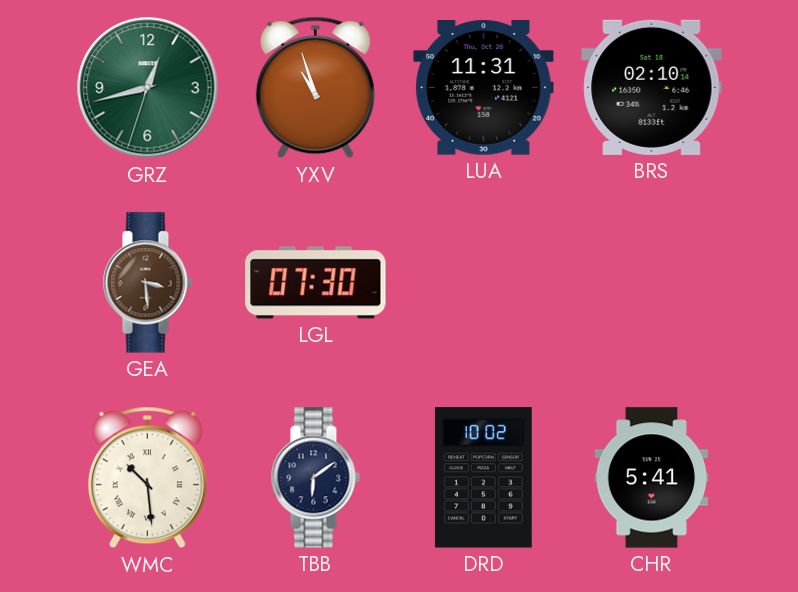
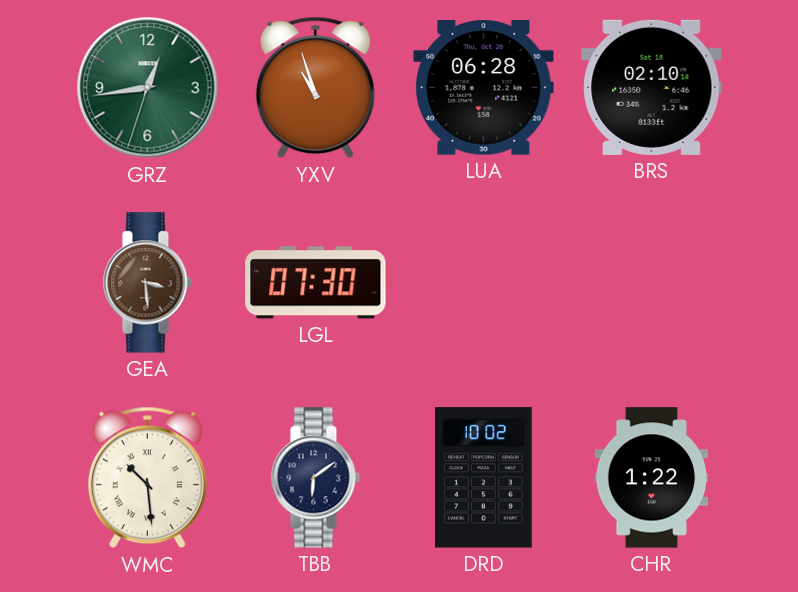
GRZ: 12:42 -> 12:43
LUA: 11:31 -> 06:28
CHR: 5:41 -> 1:22
